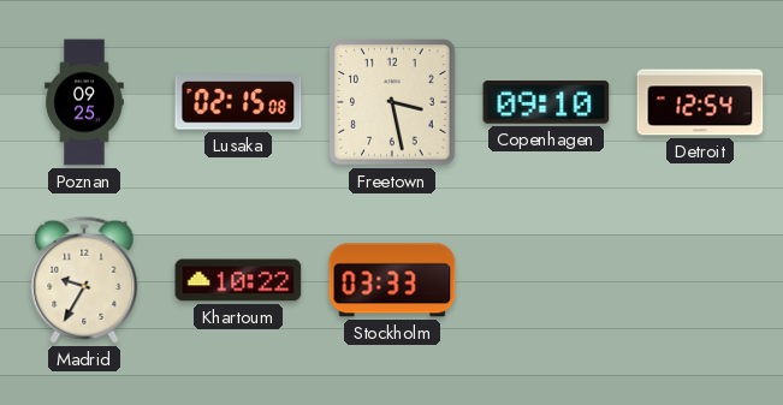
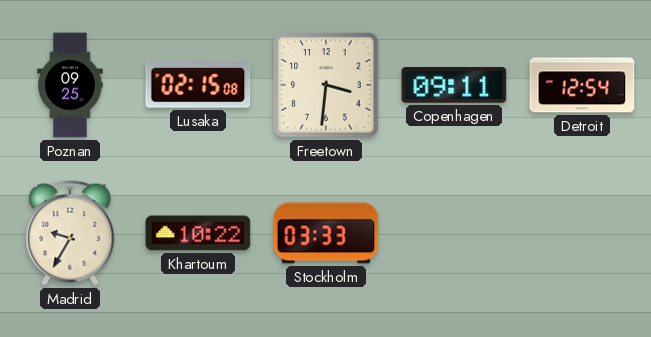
Freetown: 3:28 -> 3:31
Copenhagen: 09:10 -> 09:11
